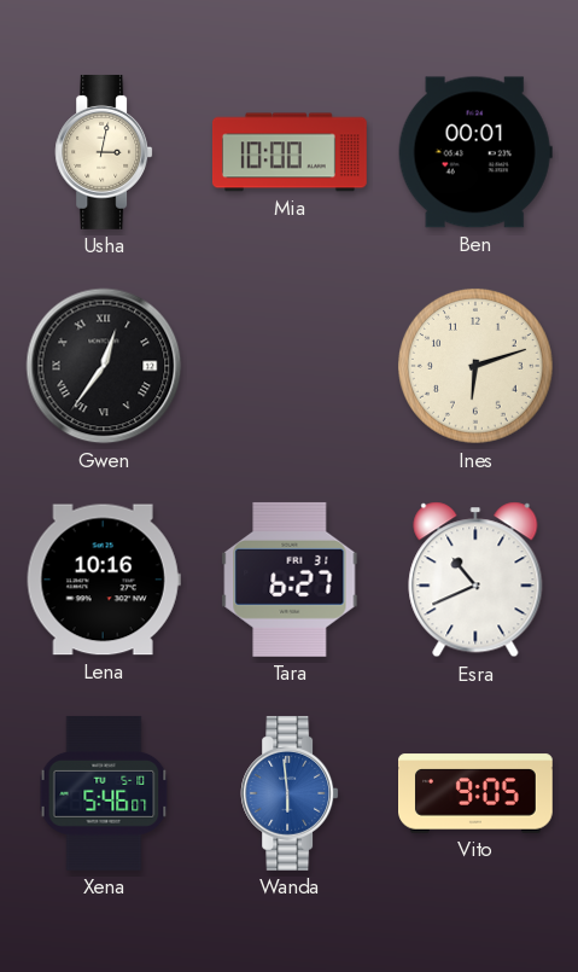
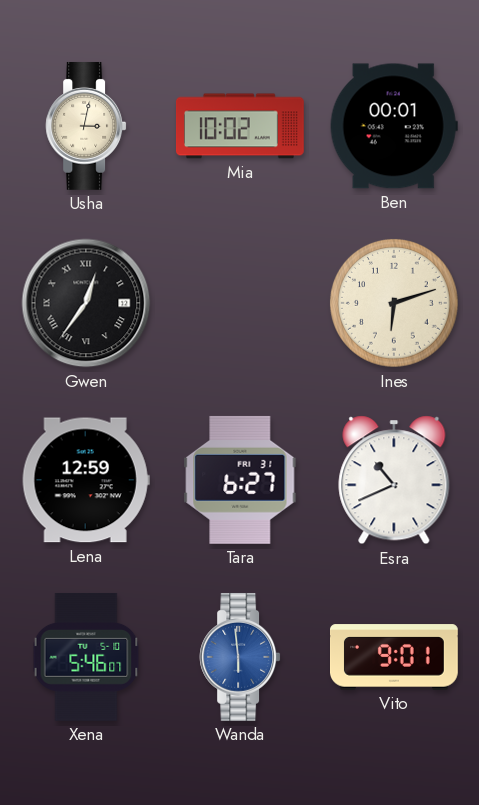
Mia: 10:00 -> 10:02
Lena: 10:16 -> 12:59
Vito: 9:05 -> 9:01
